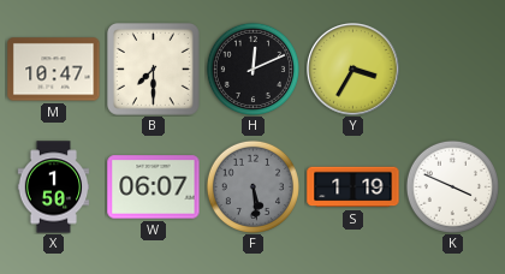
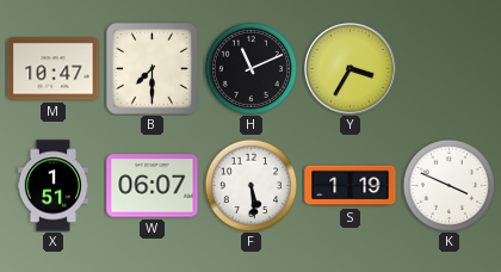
H: 12:11 -> 11:11
X: 1:50 -> 1:51
F dial: grey -> white
